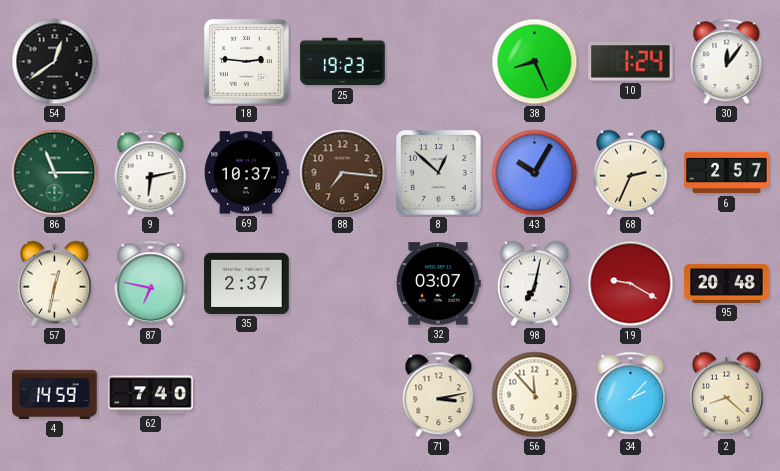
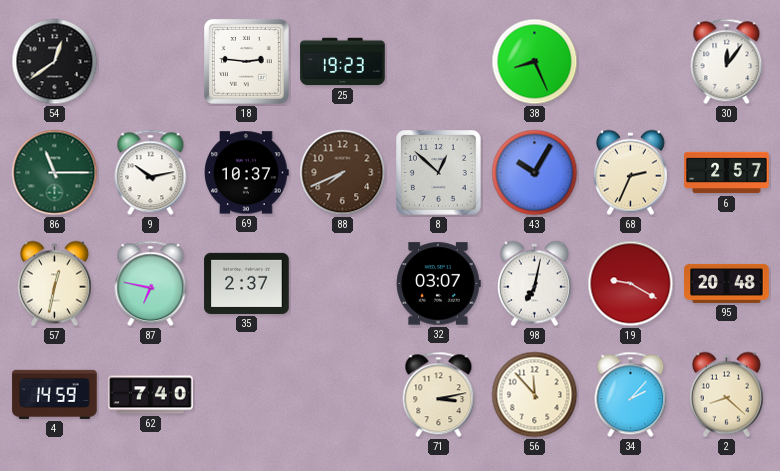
10: 1:24 -> none
9: 6:13 -> 10:13
88: 7:16 -> 7:41
